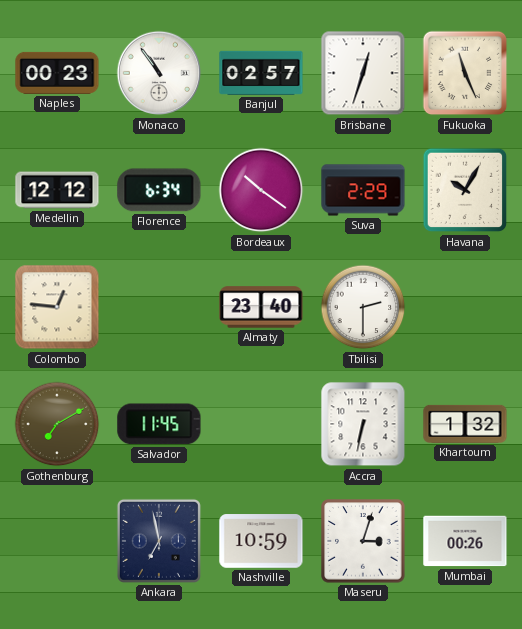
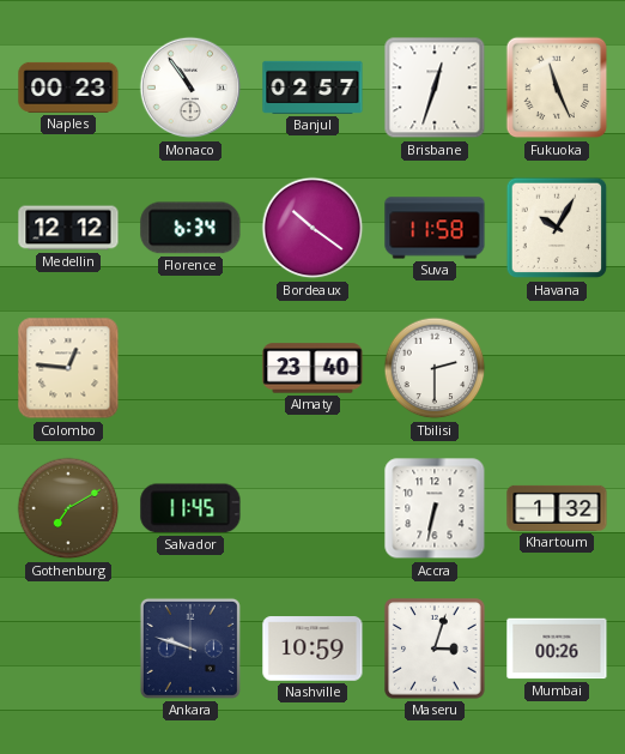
Suva: 2:29 -> 11:58
Ankara: 6:58 -> 9:48
